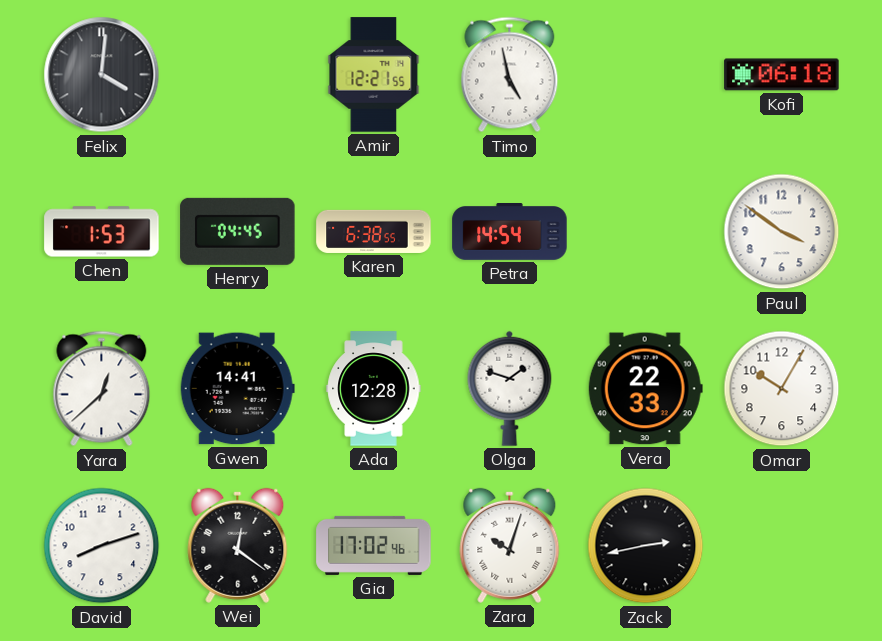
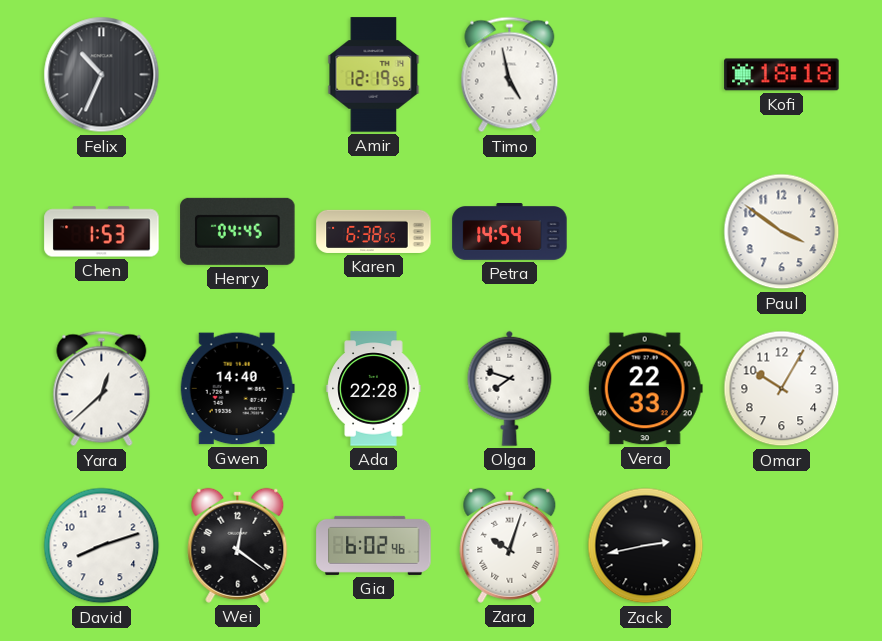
Felix: 4:01 -> 10:34
Amir: 12:21 -> 12:19
Kofi: 06:18 -> 18:18
Gwen: 14:41 -> 14:40
Ada: 12:28 -> 22:28
Olga: 1:48 -> 7:48
Gia: 17:02 -> 6:02
